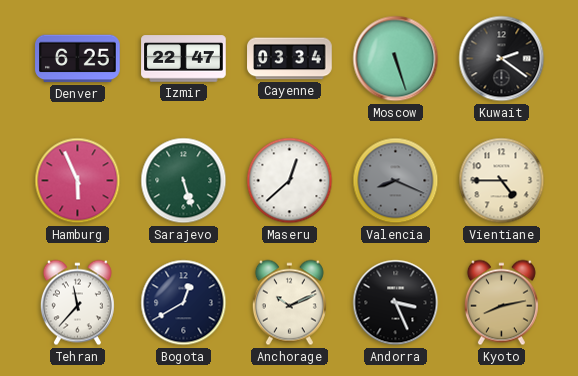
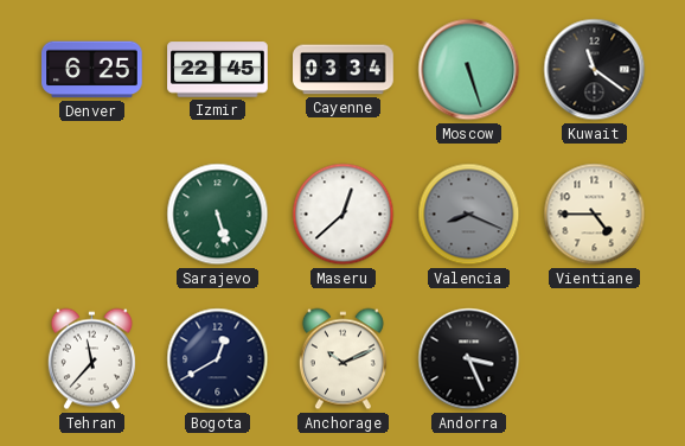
Izmir: 22:47 -> 22:45
Kuwait: 2:21 -> 11:21
Hamburg: 5:56 -> none
Kyoto: 8:13 -> none
